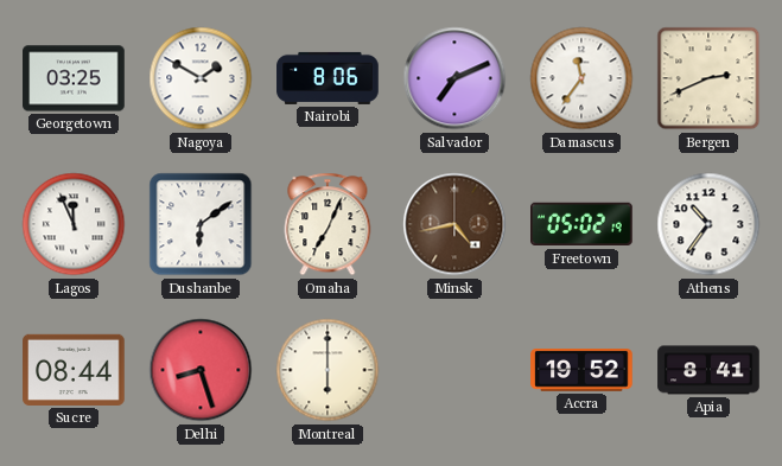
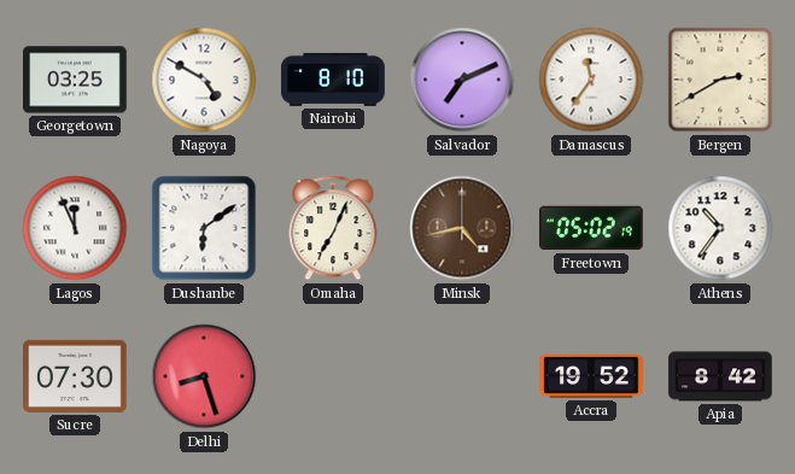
Nagoya: 1:50 -> 4:50
Nairobi: 8:06 -> 8:10
Bergen: 2:41 -> 2:40
Sucre: 08:44 -> 07:30
Montreal: 6:00 -> none
Apia: 8:41 -> 8:42
